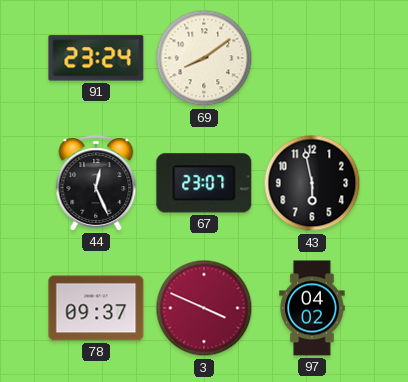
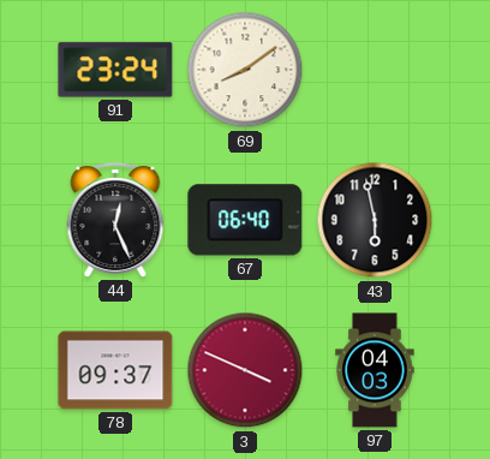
67: 23:07 -> 06:40
97: 04:02 -> 04:03
